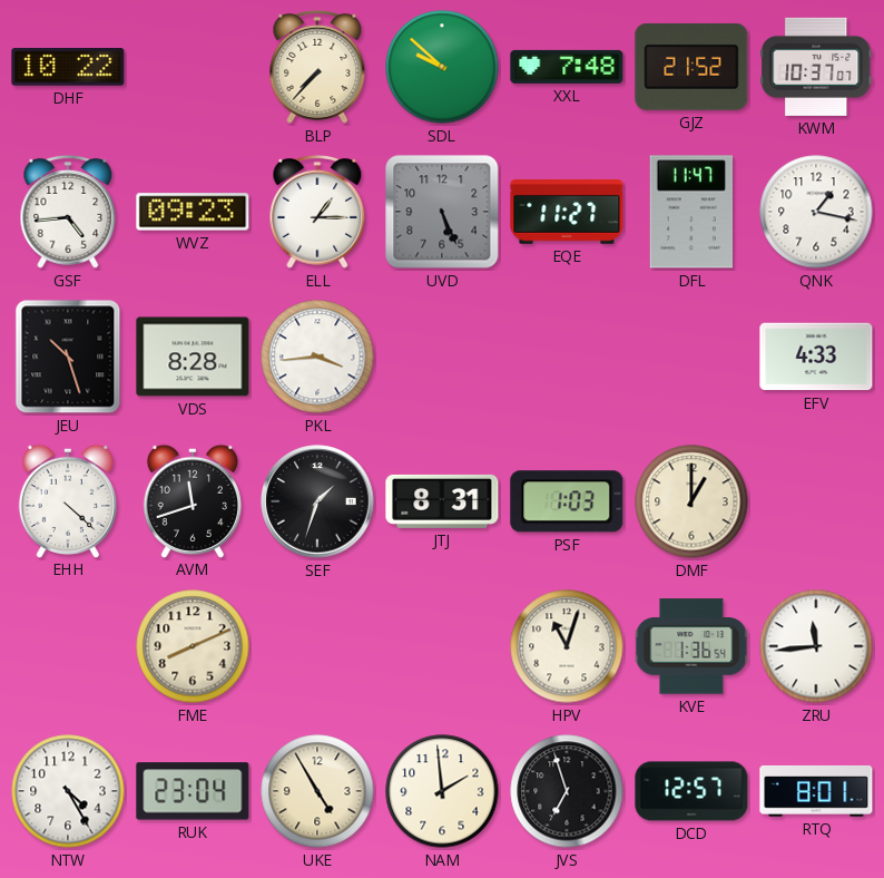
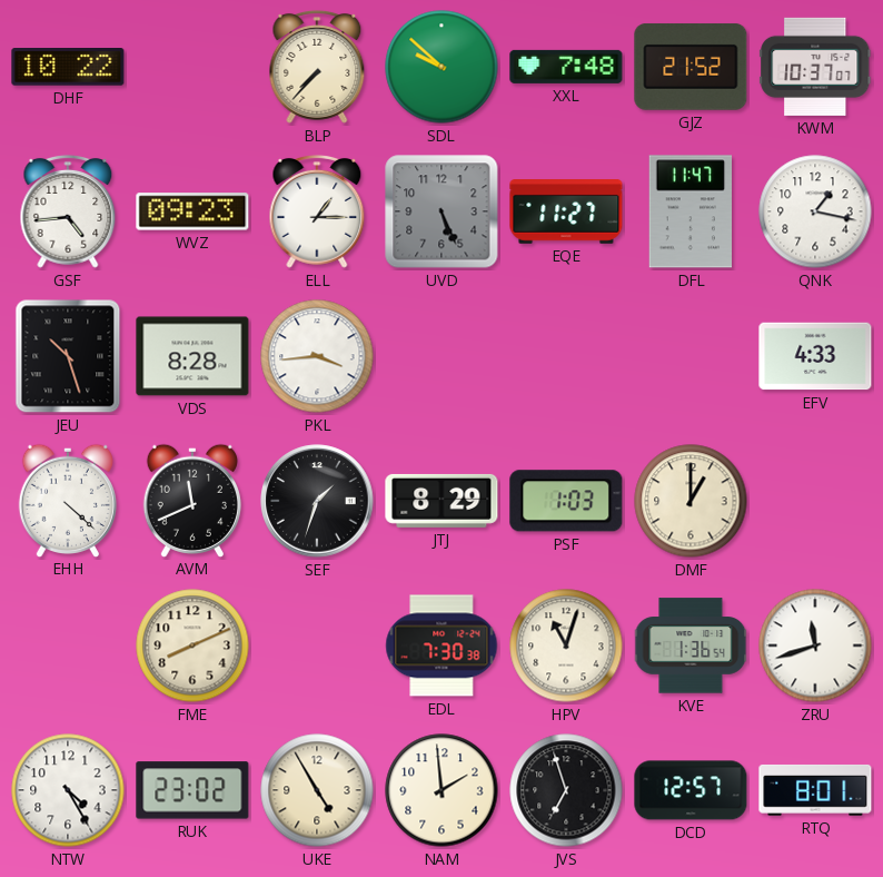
AVM: 11:42 -> 11:41
JTJ: 8:31 -> 8:29
EDL: none -> 7:30
ZRU: 11:44 -> 11:42
RUK: 23:04 -> 23:02
